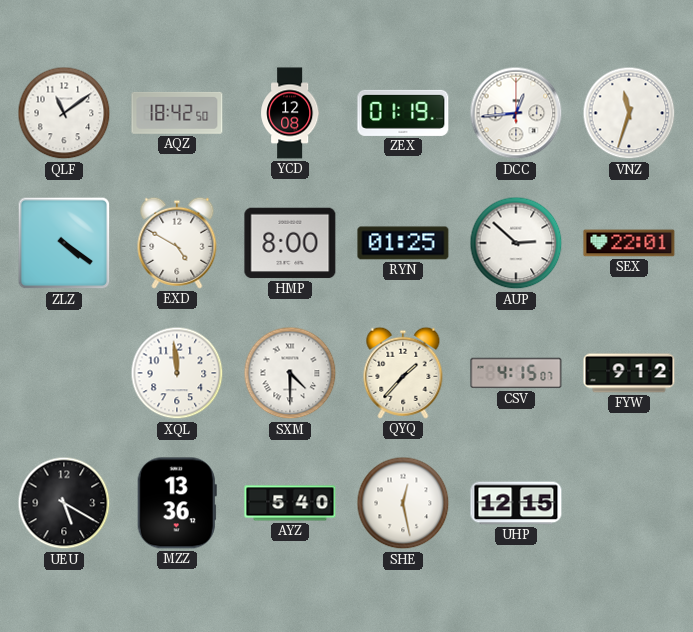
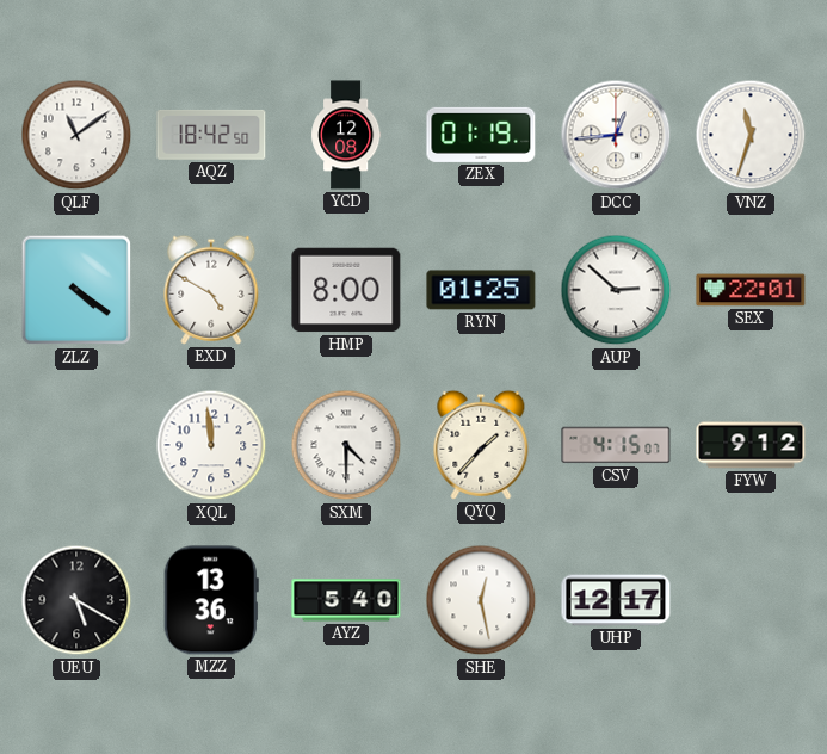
UHP: 12:15 -> 12:17
